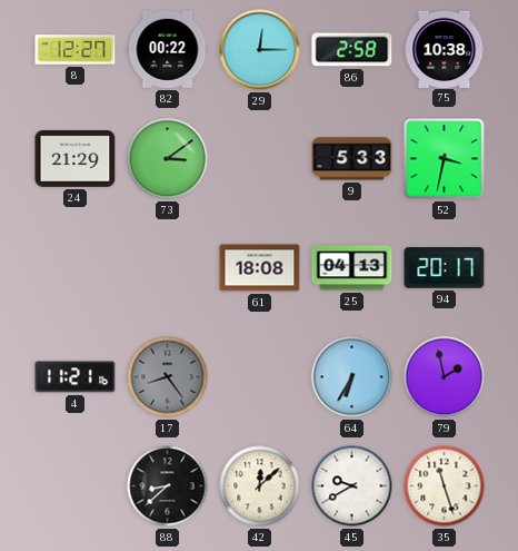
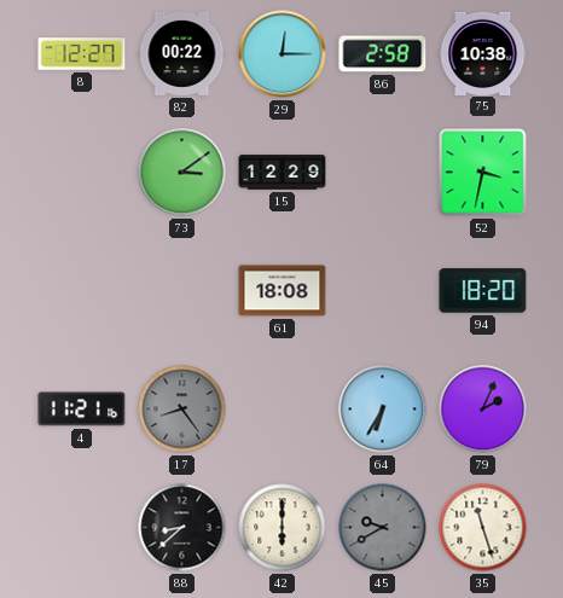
24: 21:29 -> none
15: none -> 12:29
9: 5:33 -> none
25: 04:13 -> none
94: 20:17 -> 18:20
79: 1:58 -> 2:04
42: 12:08 -> 6:00
45 dial: white -> grey
